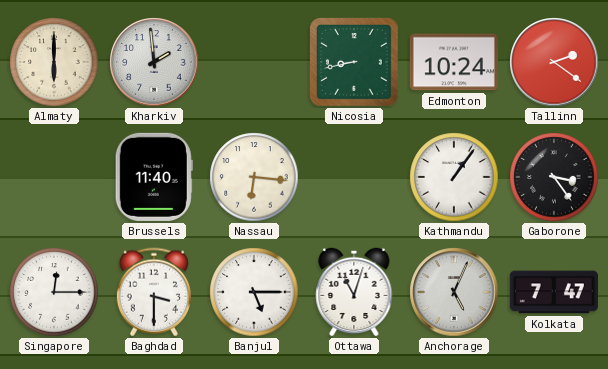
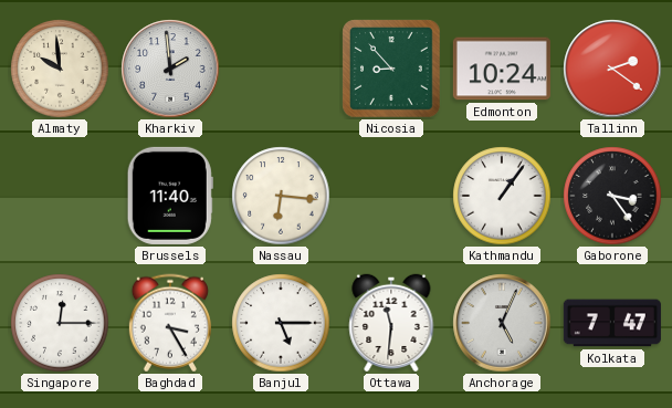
Almaty: 6:00 -> 9:59
Nicosia: 8:43 -> 8:53
Baghdad: 3:30 -> 3:25
Ottawa: 11:03 -> 11:31
